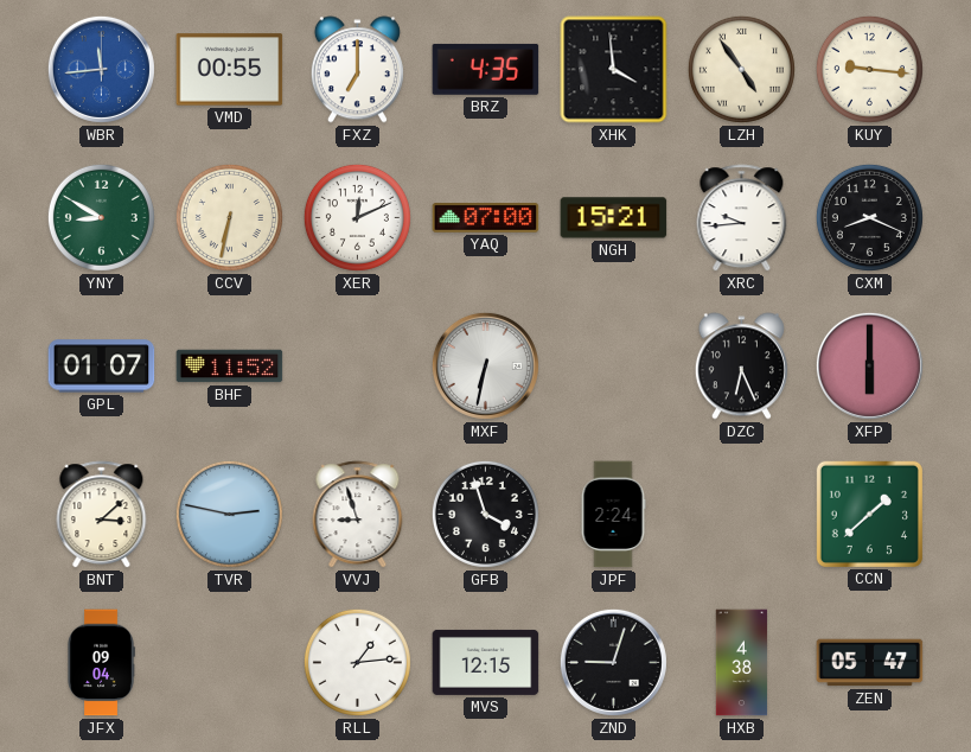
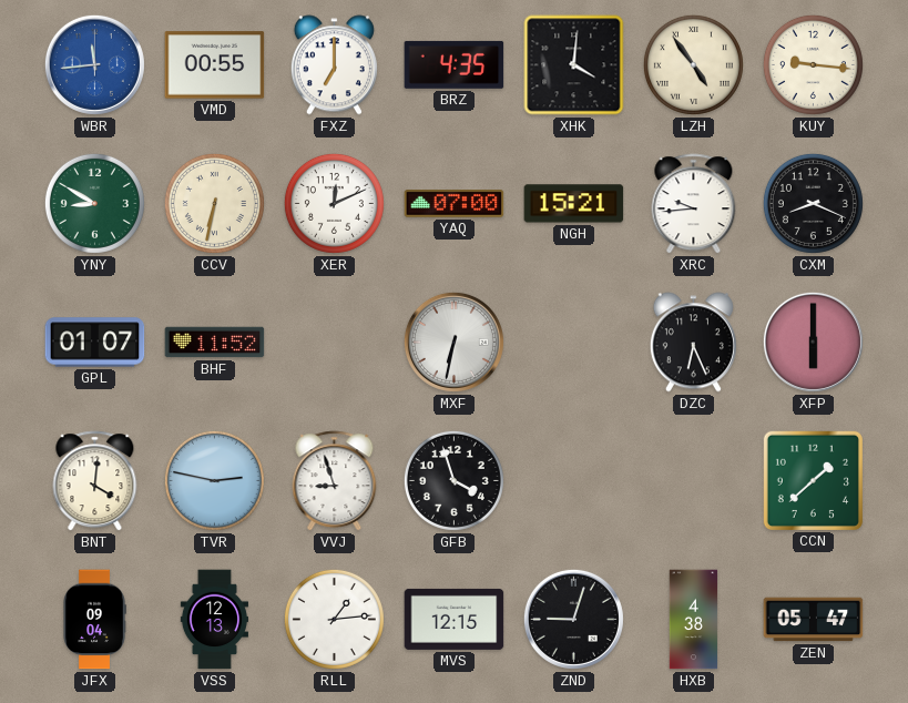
XHK: 3:59 -> 4:01
BNT: 3:08 -> 4:01
JPF: 2:24 -> none
VSS: none -> 12:13
